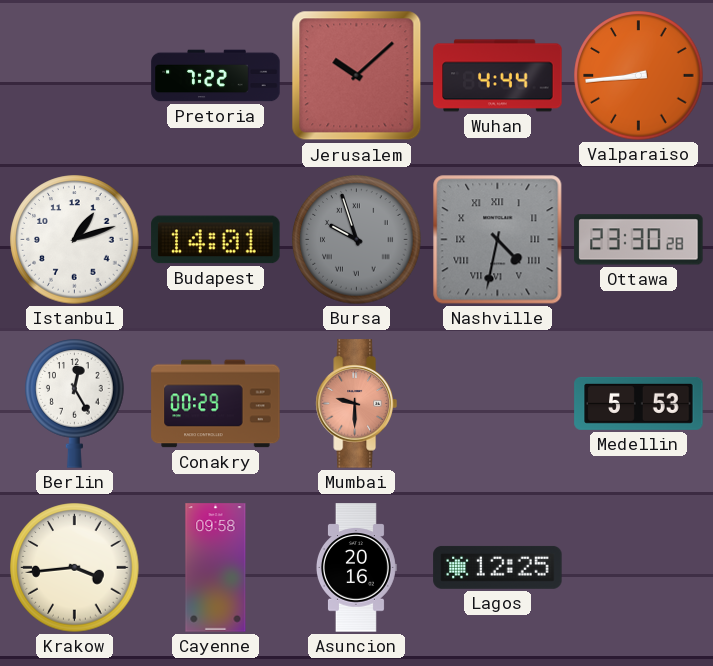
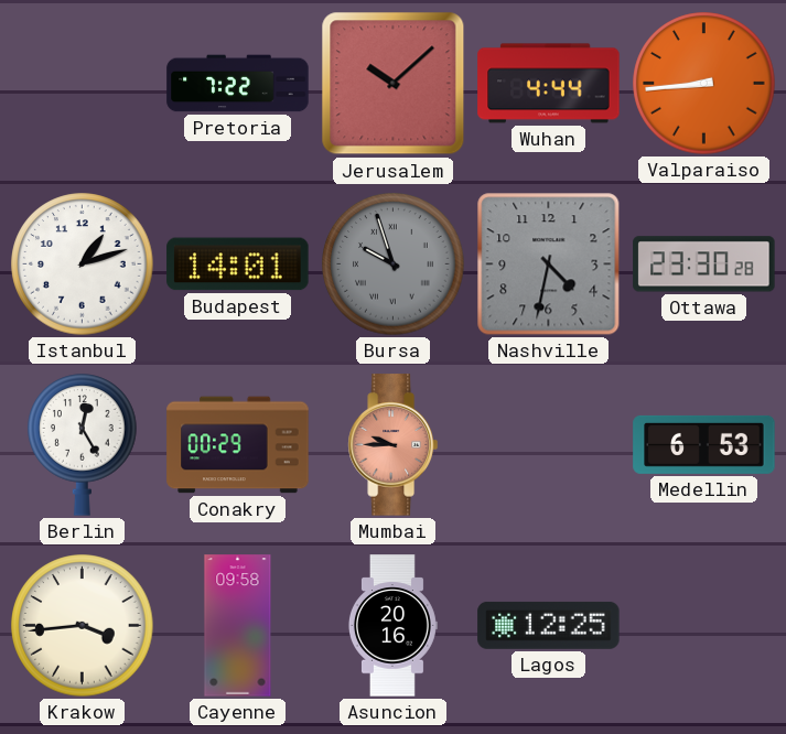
Nashville numerals: Roman -> Arabic
Mumbai: 9:30 -> 9:45
Medellin: 5:53 -> 6:53
